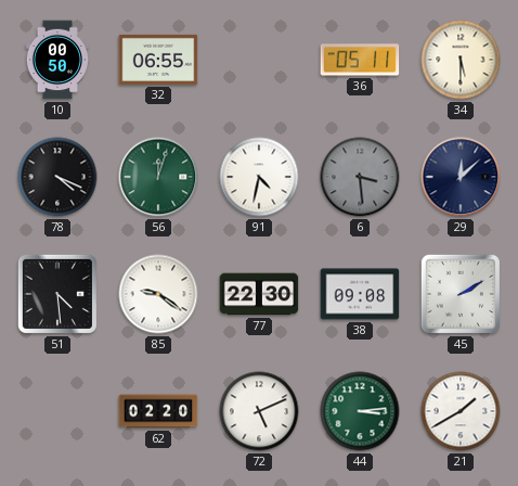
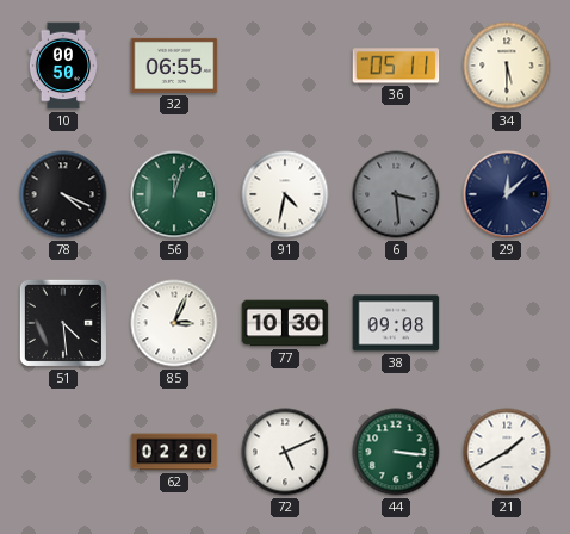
85: 9:21 -> 3:04
77: 22:30 -> 10:30
45: 2:10 -> none
44: 3:14 -> 3:16
